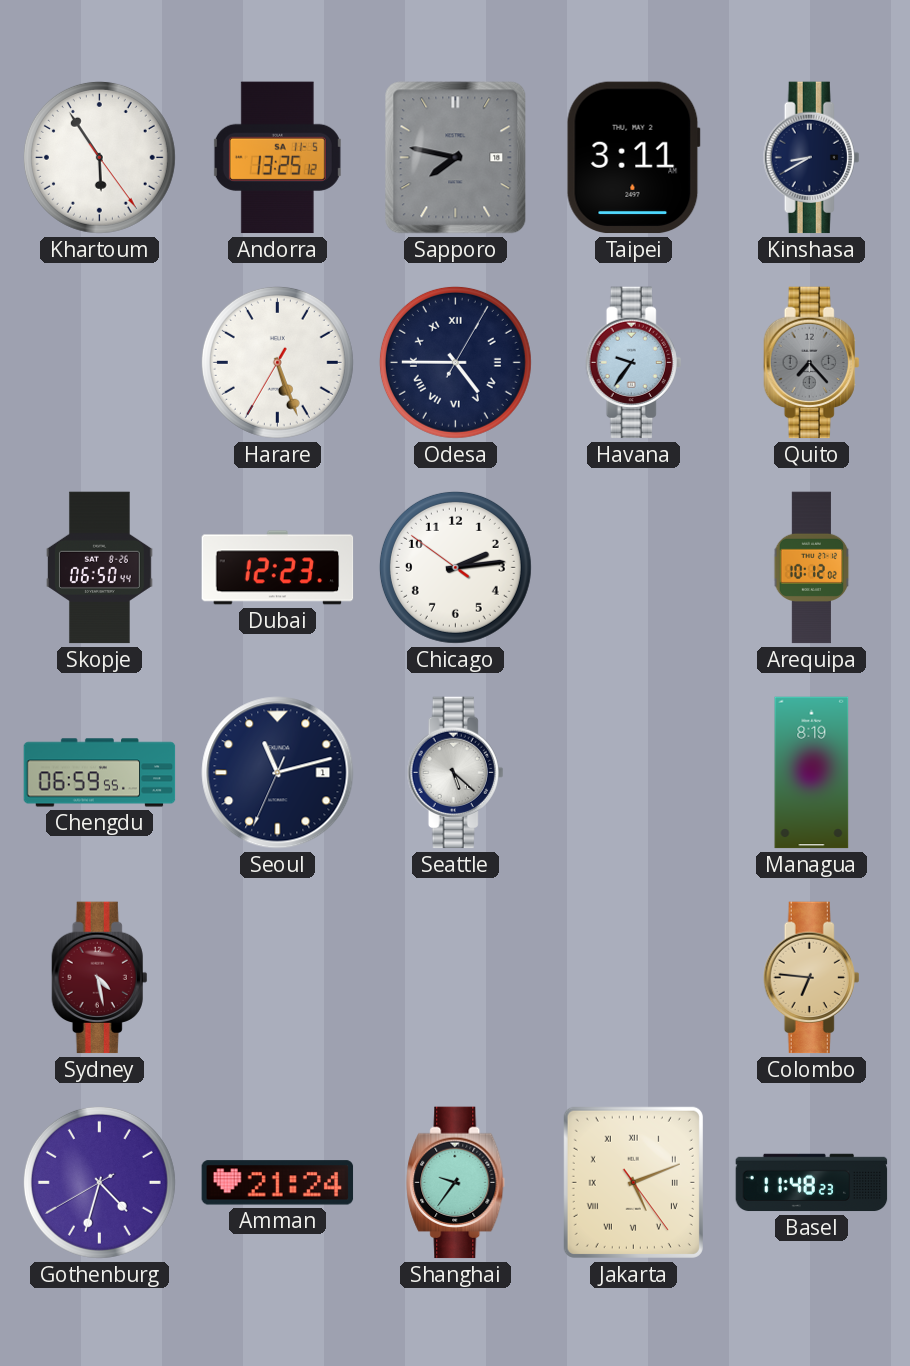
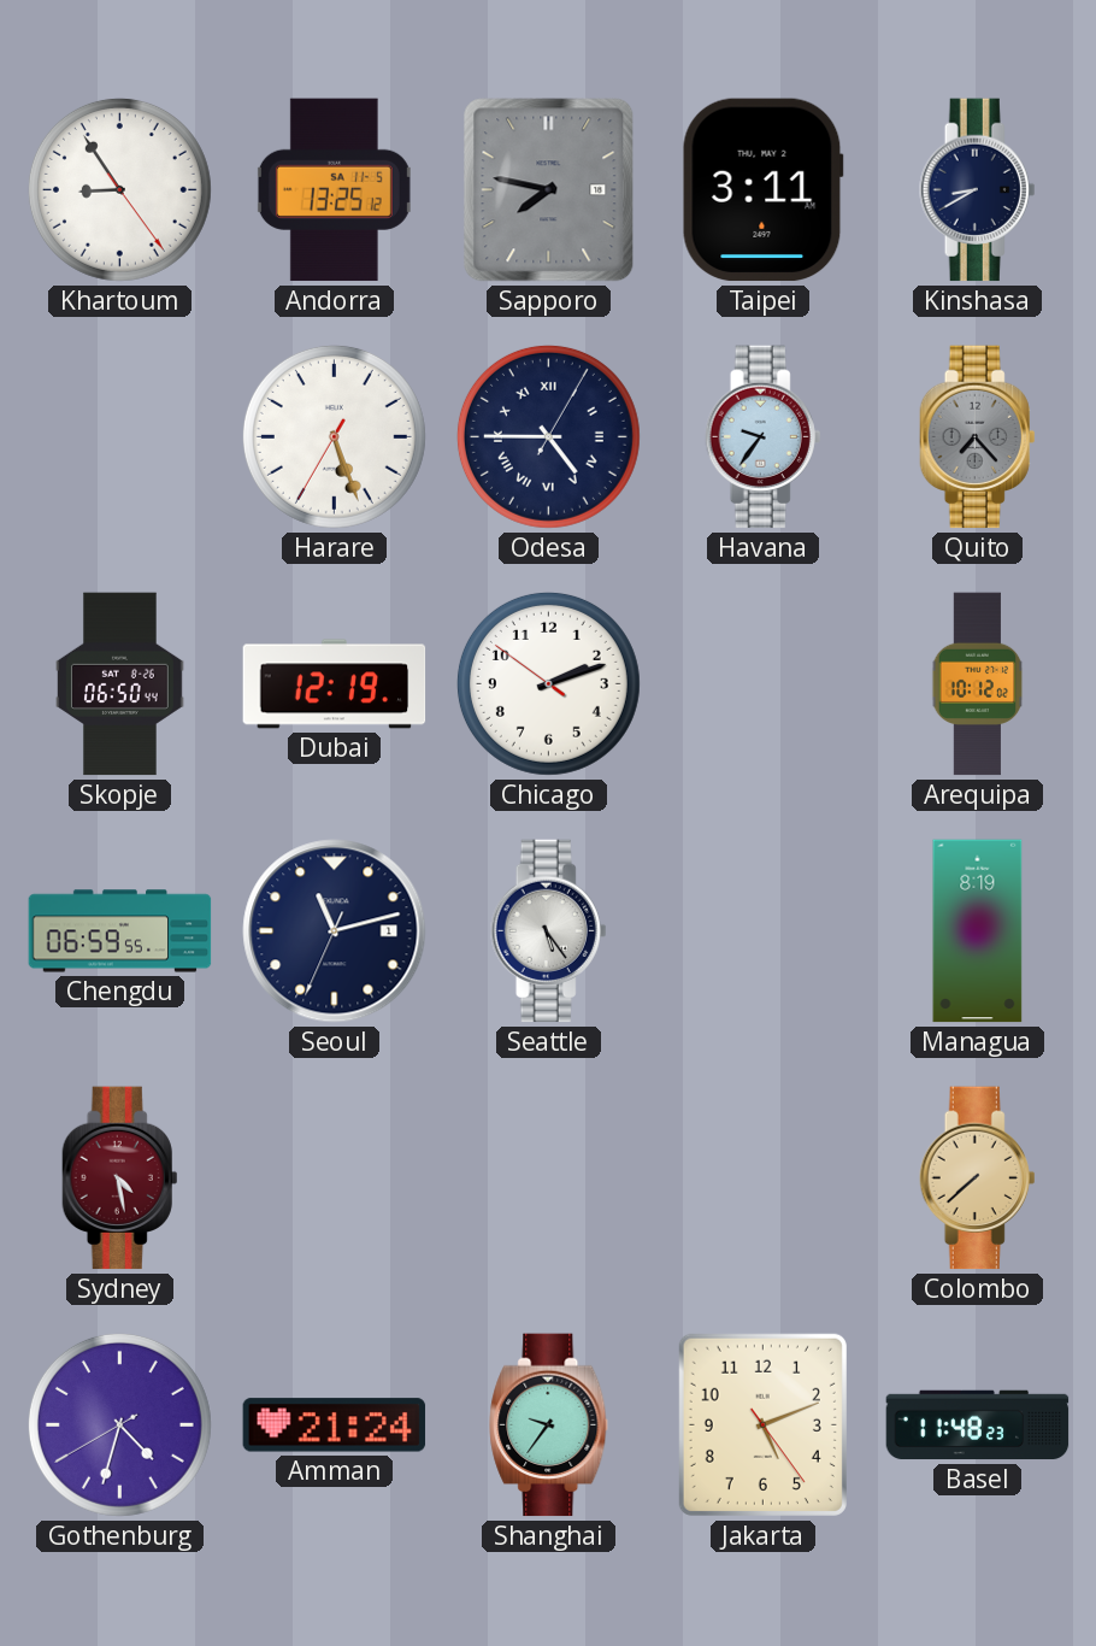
Khartoum: 5:54 -> 8:54
Dubai: 12:23 -> 12:19
Chicago: 2:13 -> 2:11
Seattle: 5:22 -> 5:24
Colombo: 6:46 -> 7:38
Jakarta numerals: Roman -> Arabic
